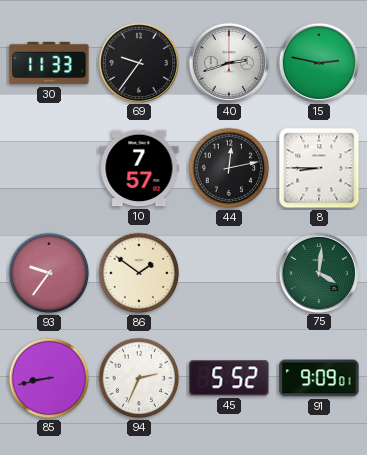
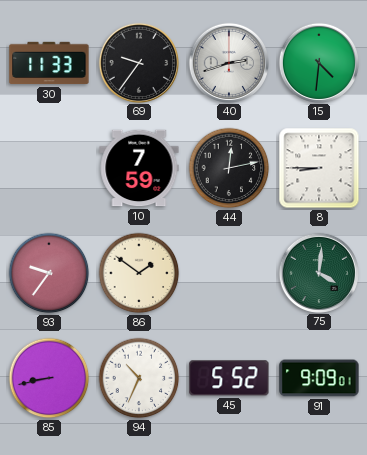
15: 2:47 -> 4:31
10: 7:57 -> 7:59
94: 2:34 -> 10:34
